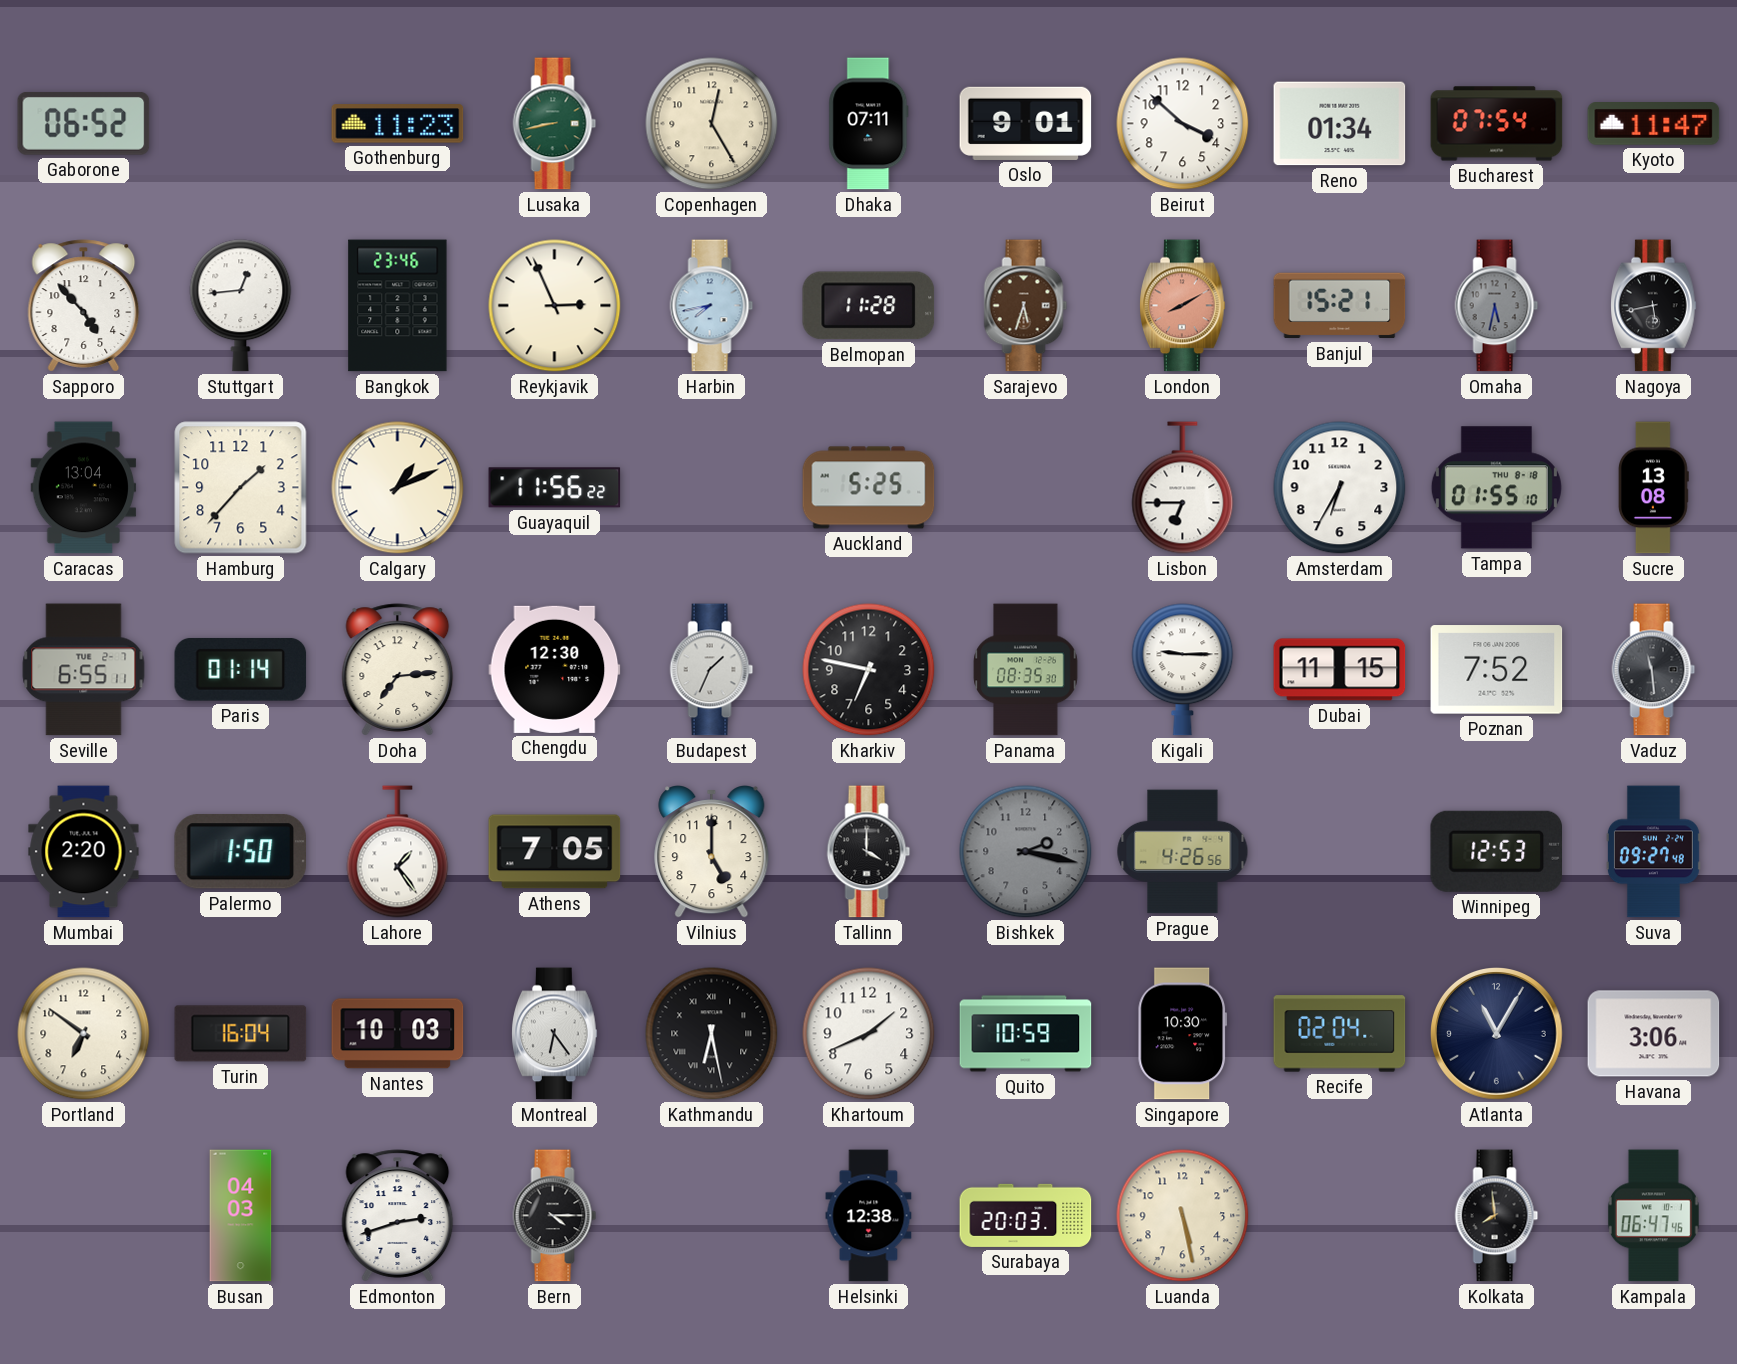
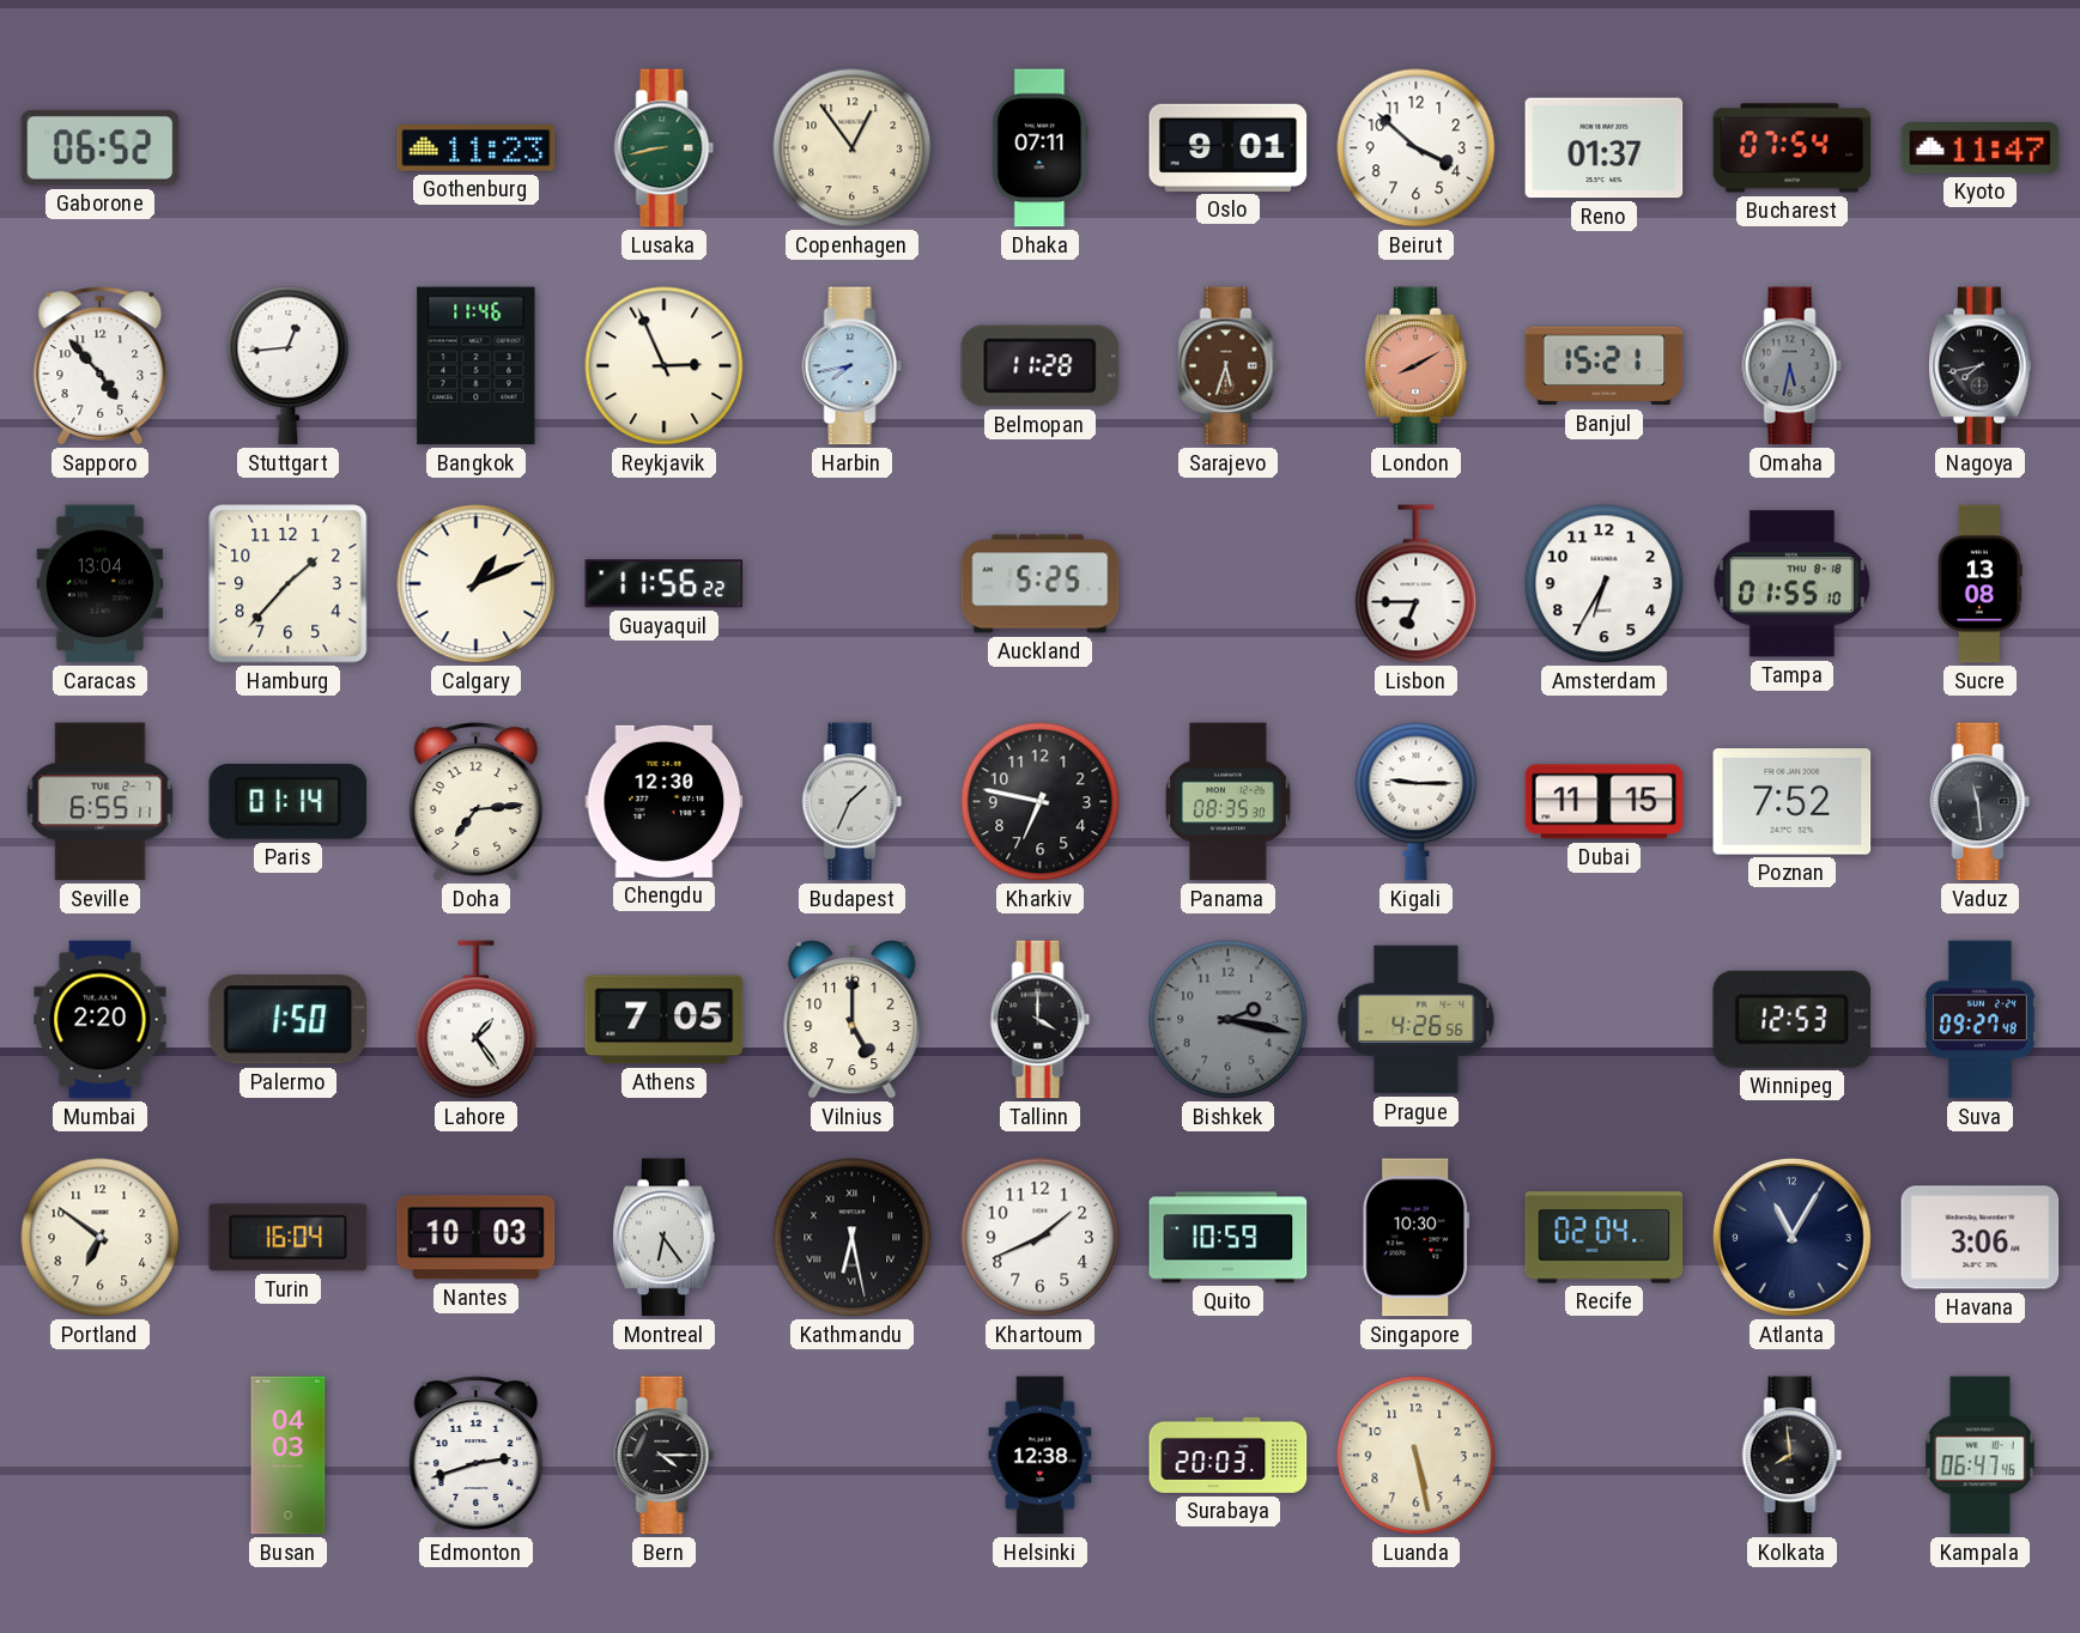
Copenhagen: 12:25 -> 12:54
Reno: 01:34 -> 01:37
Bangkok: 23:46 -> 11:46
Nagoya: 5:43 -> 7:43
